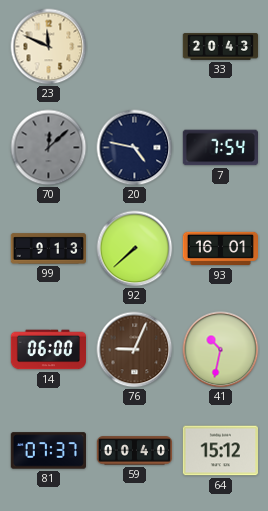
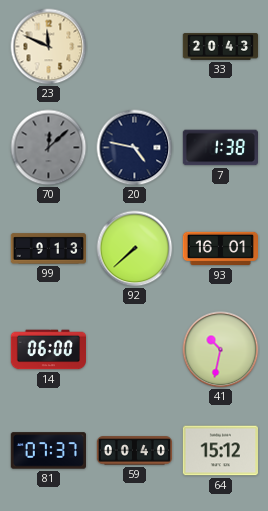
7: 7:54 -> 1:38
76: 9:04 -> none
